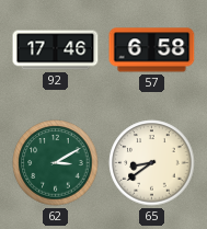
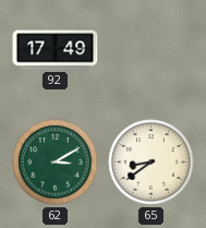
92: 17:46 -> 17:49
57: 6:58 -> none
